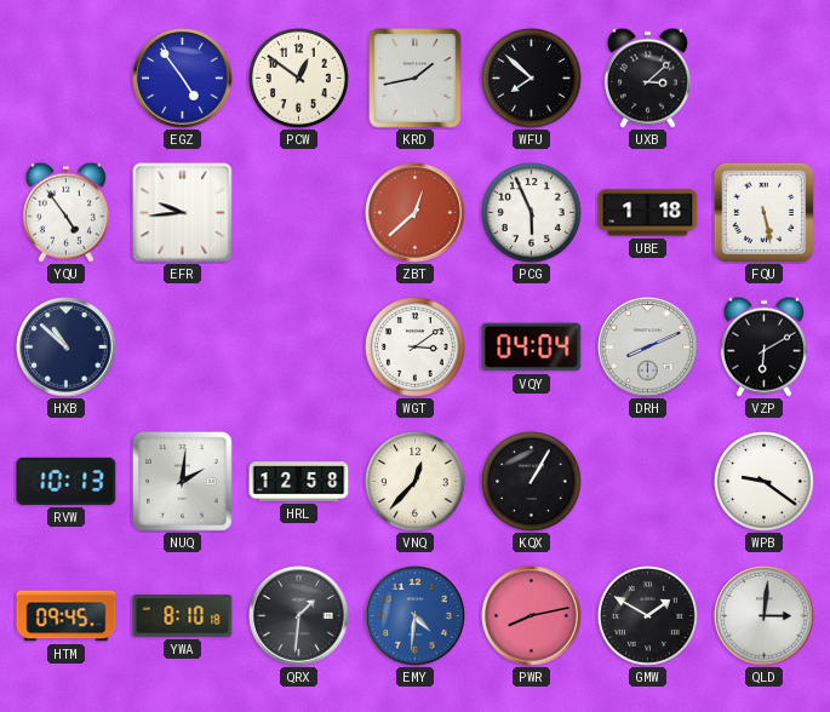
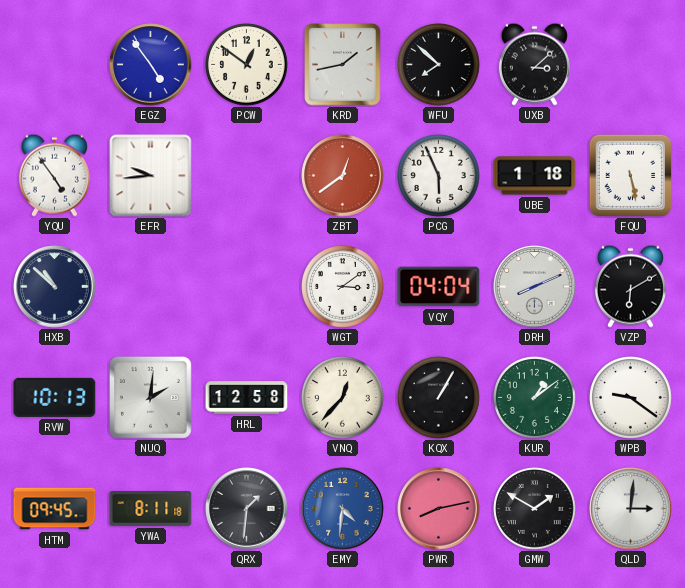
ZBT: 12:38 -> 12:39
KUR: none -> 1:09
YWA: 8:10 -> 8:11
